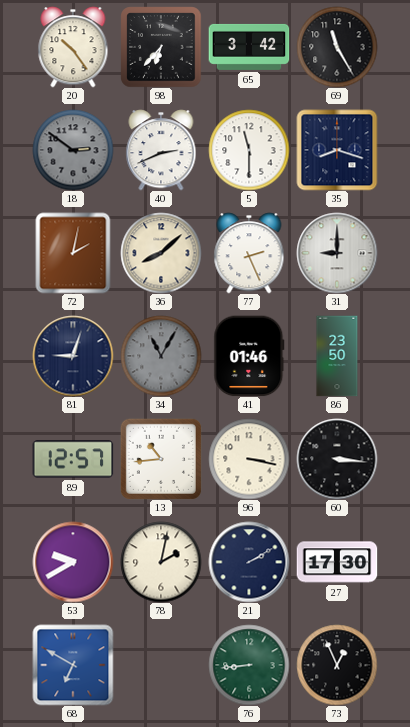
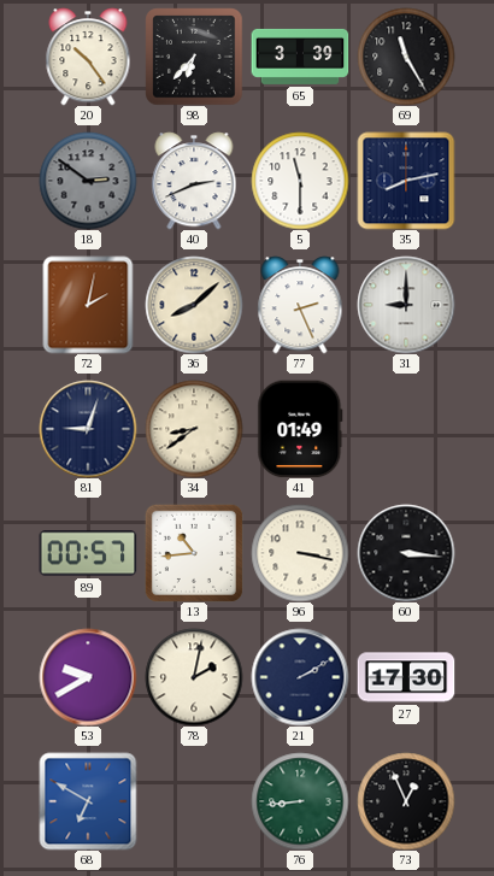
65: 3:42 -> 3:39
35: 8:18 -> 8:13
34: 11:05 -> 8:39
34 dial: grey -> cream
41: 01:46 -> 01:49
86: 23:50 -> none
89: 12:57 -> 00:57
